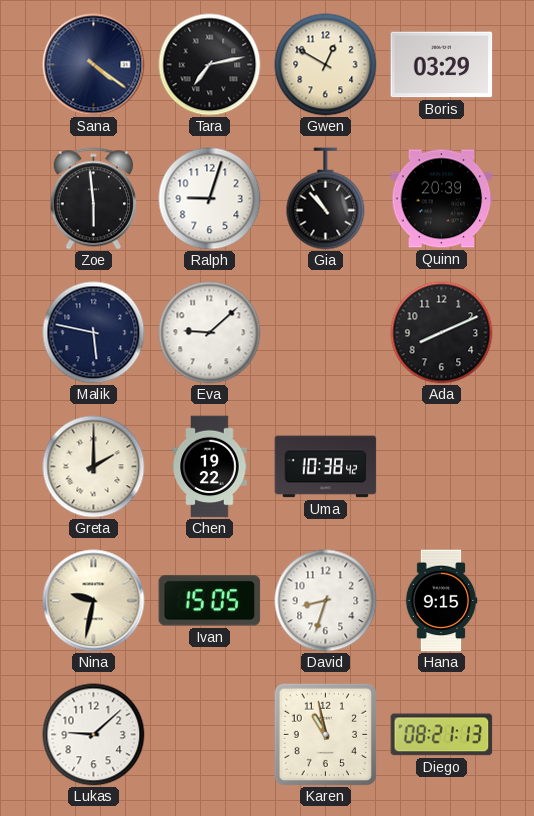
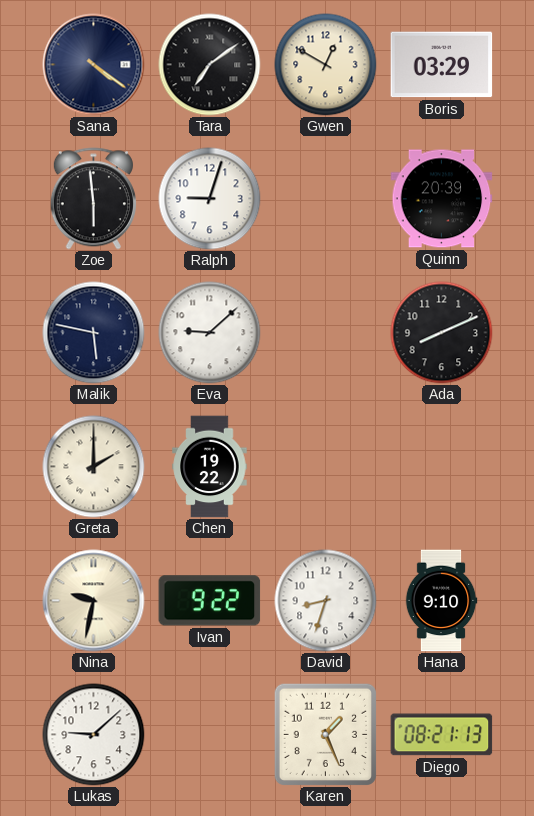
Tara: 7:13 -> 7:09
Gia: 10:53 -> none
Uma: 10:38 -> none
Ivan: 15:05 -> 9:22
Hana: 9:15 -> 9:10
Karen: 10:58 -> 1:26
